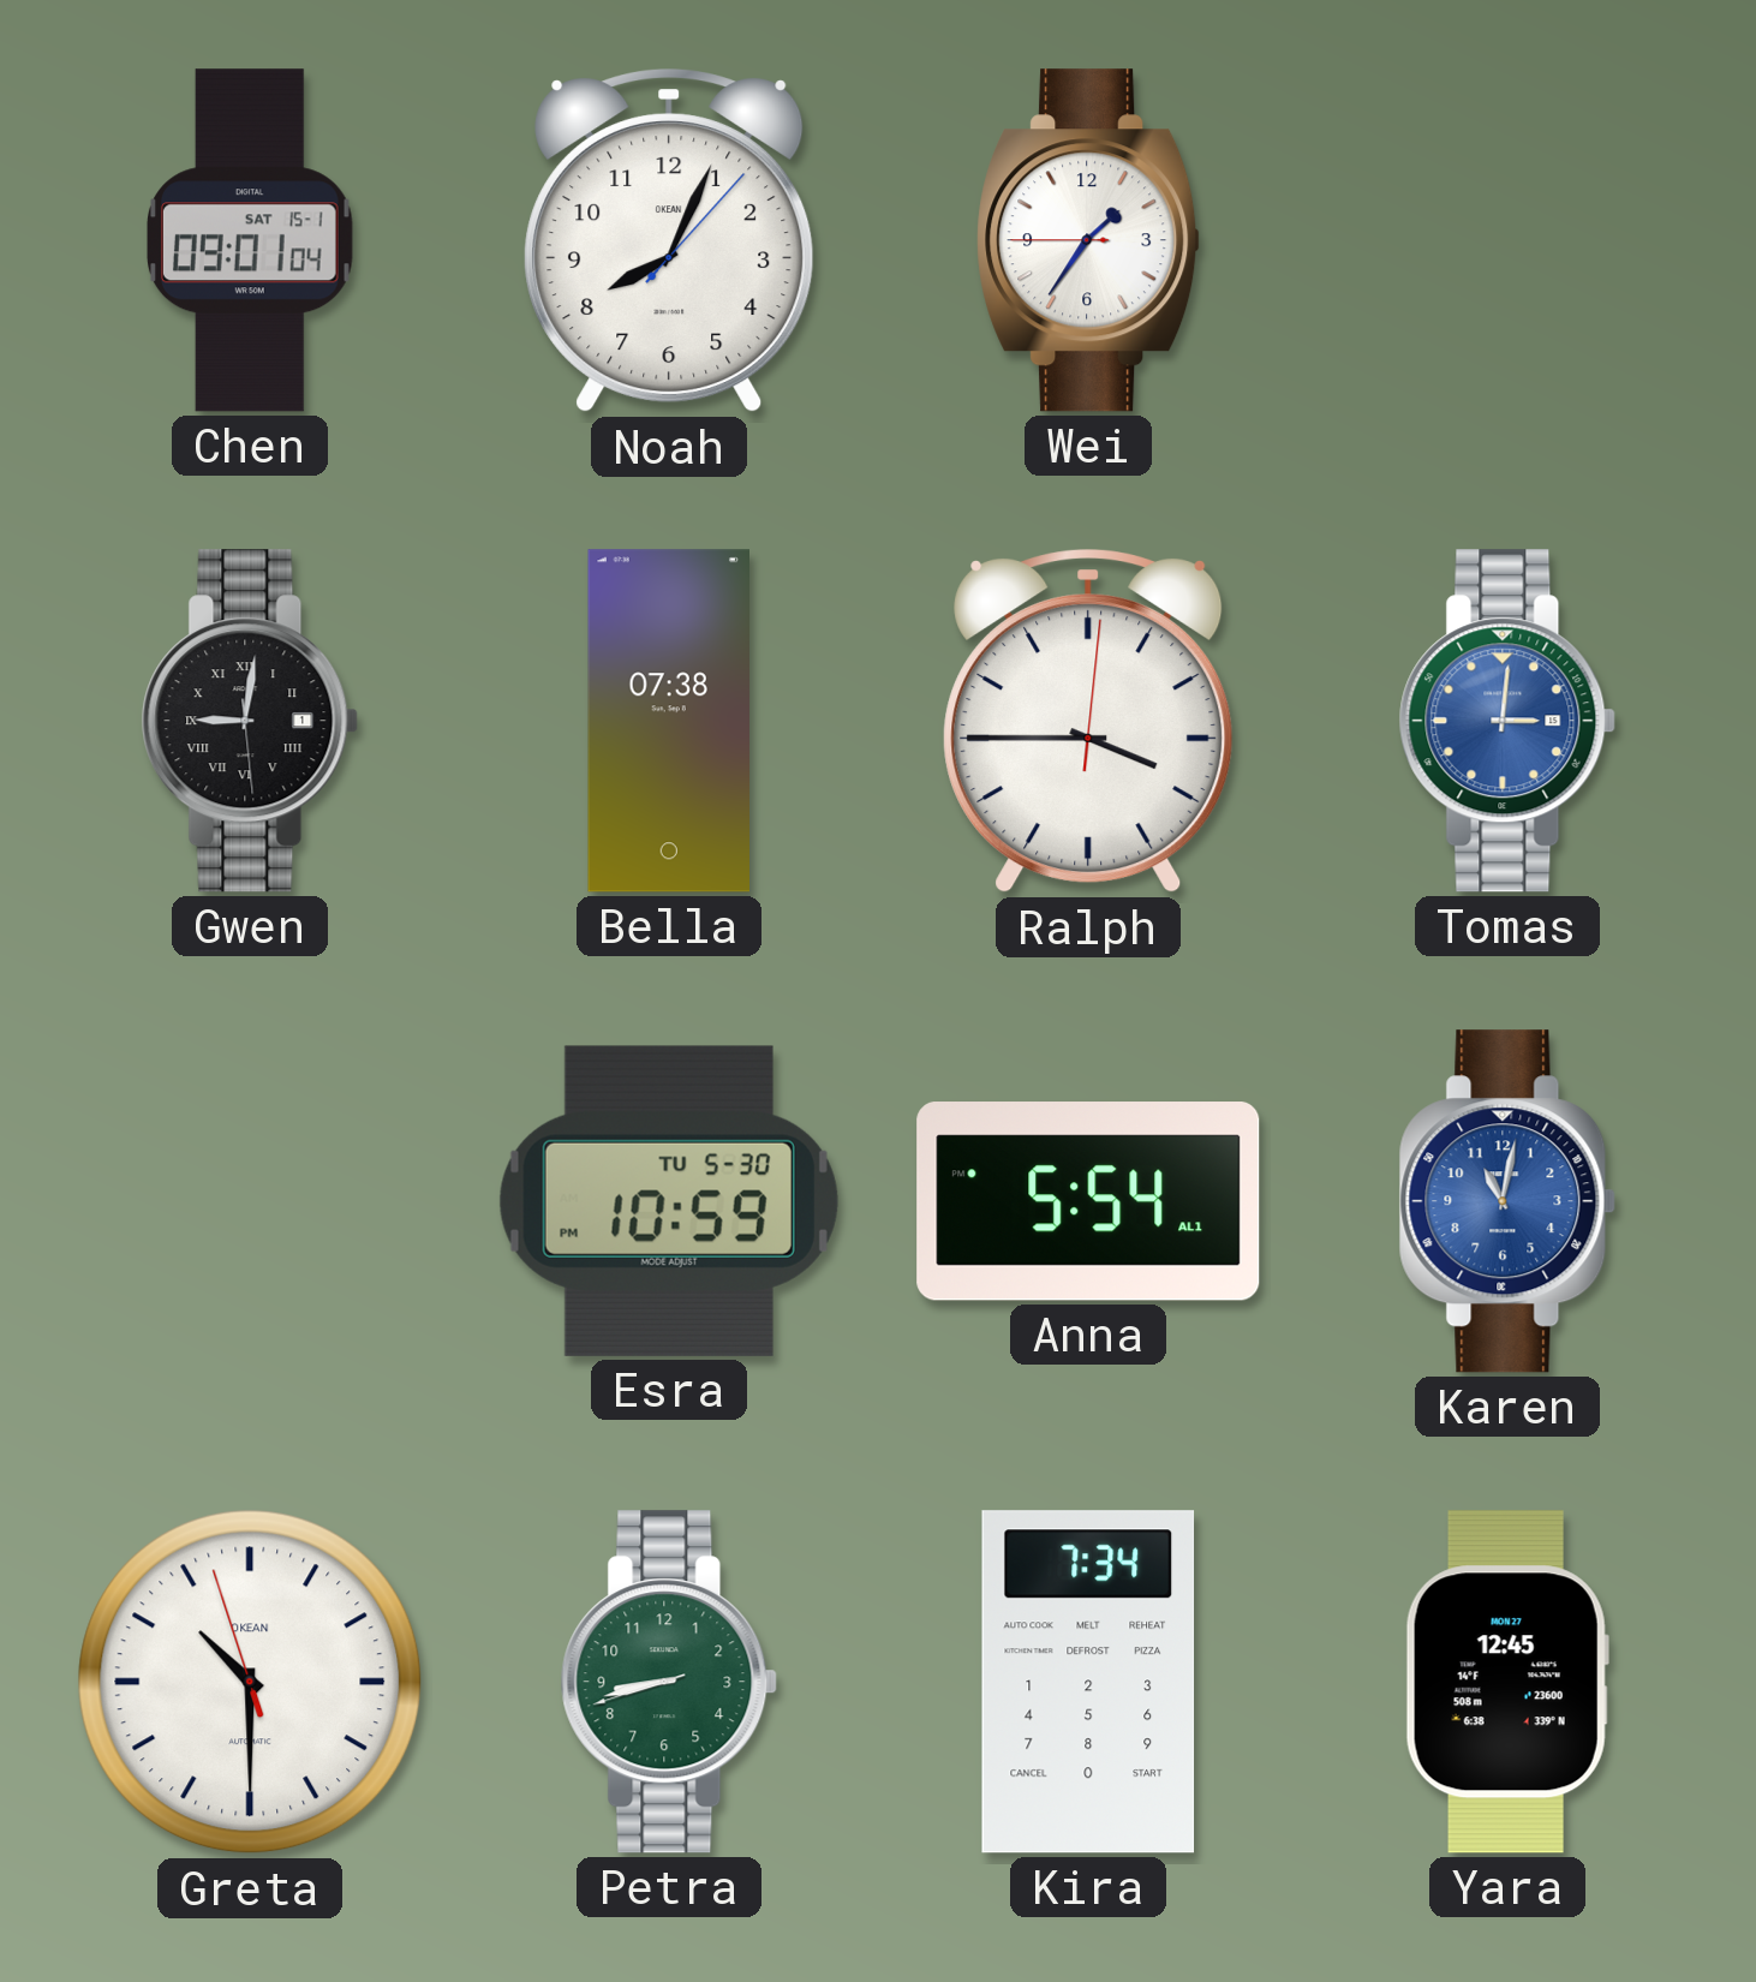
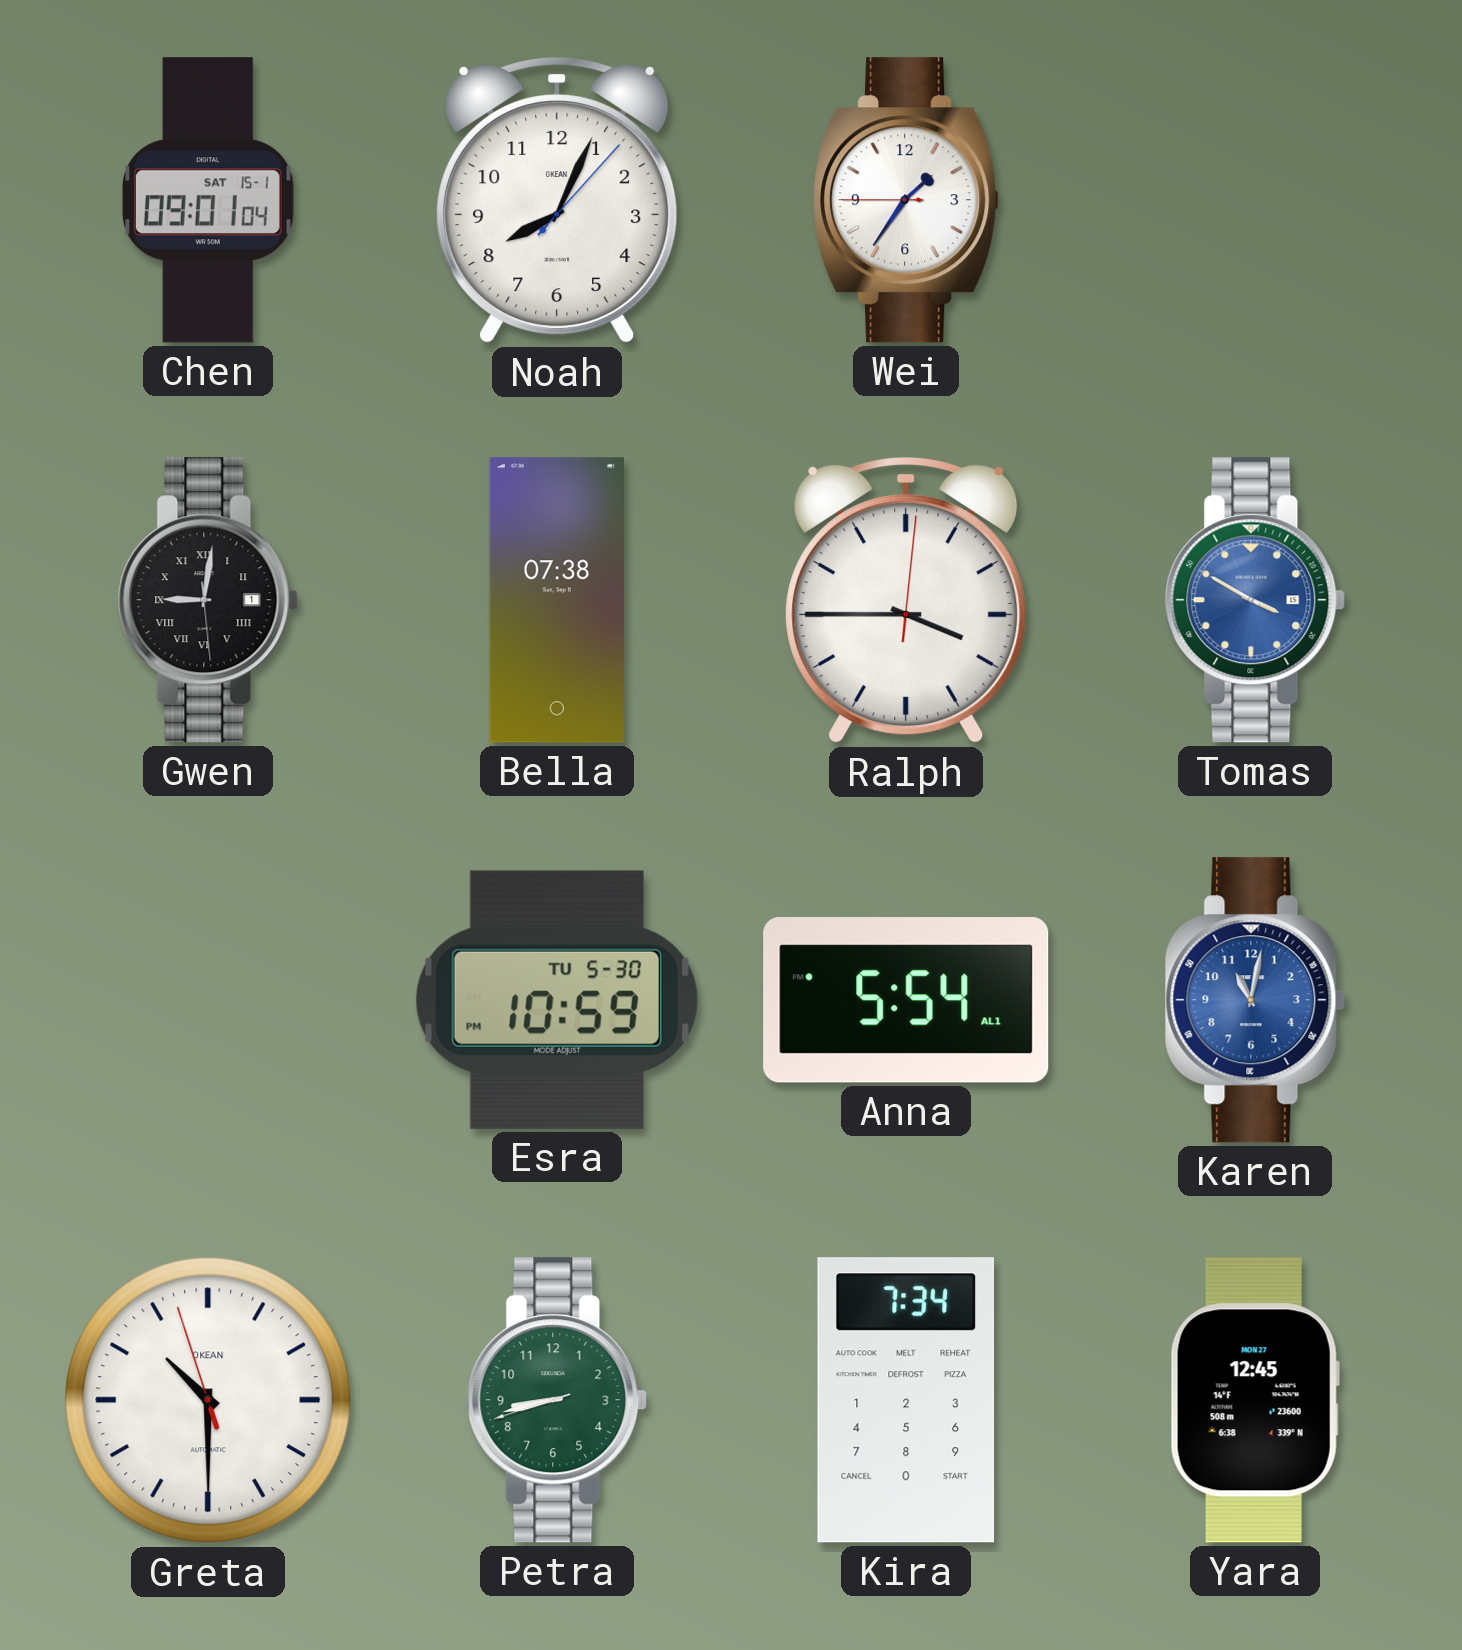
Tomas: 3:01 -> 3:50
